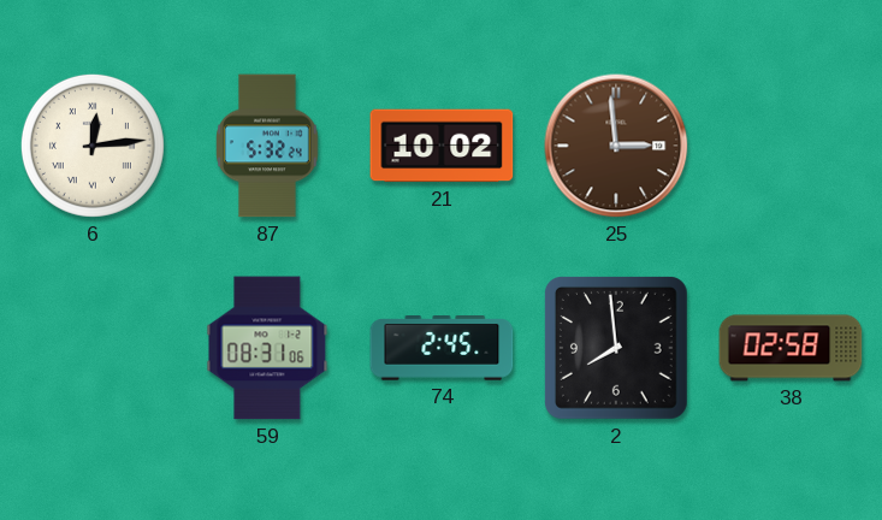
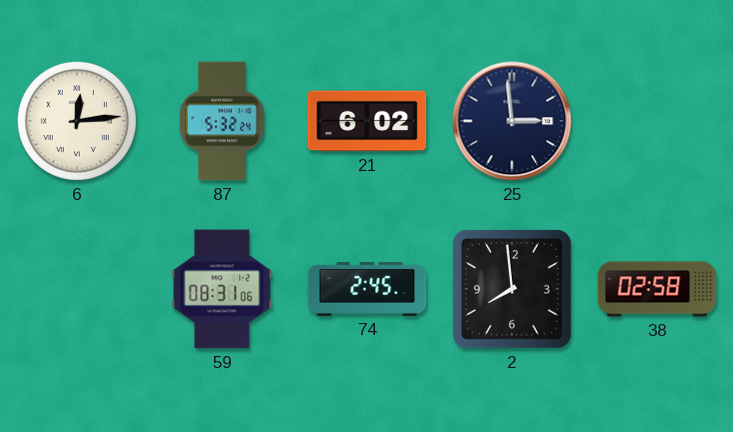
21: 10:02 -> 6:02
25 dial: brown -> navy
